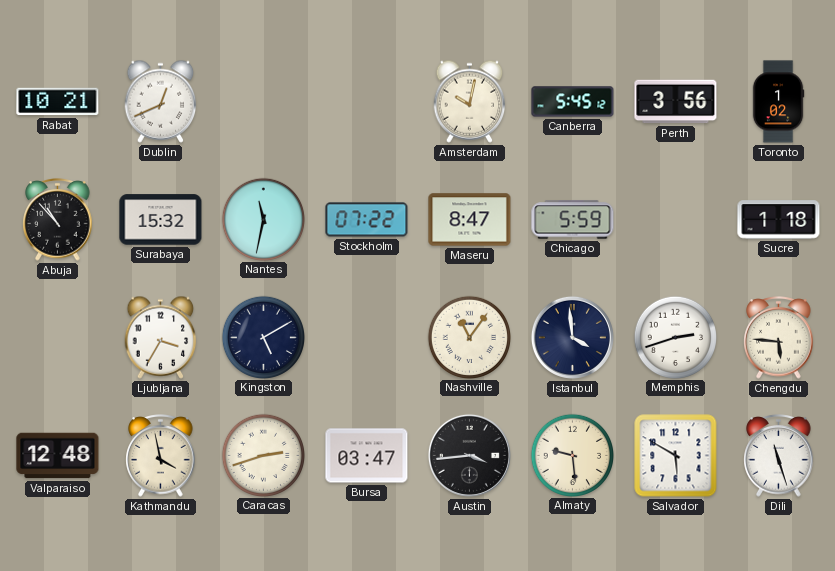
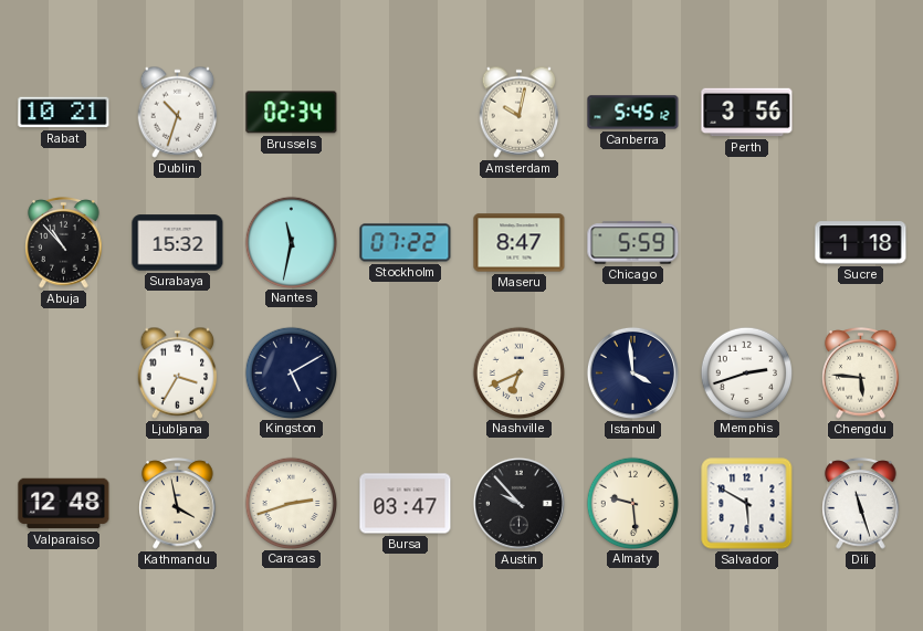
Dublin: 12:41 -> 10:33
Brussels: none -> 02:34
Toronto: 1:02 -> none
Nashville: 11:06 -> 6:41
Austin: 3:44 -> 9:53
